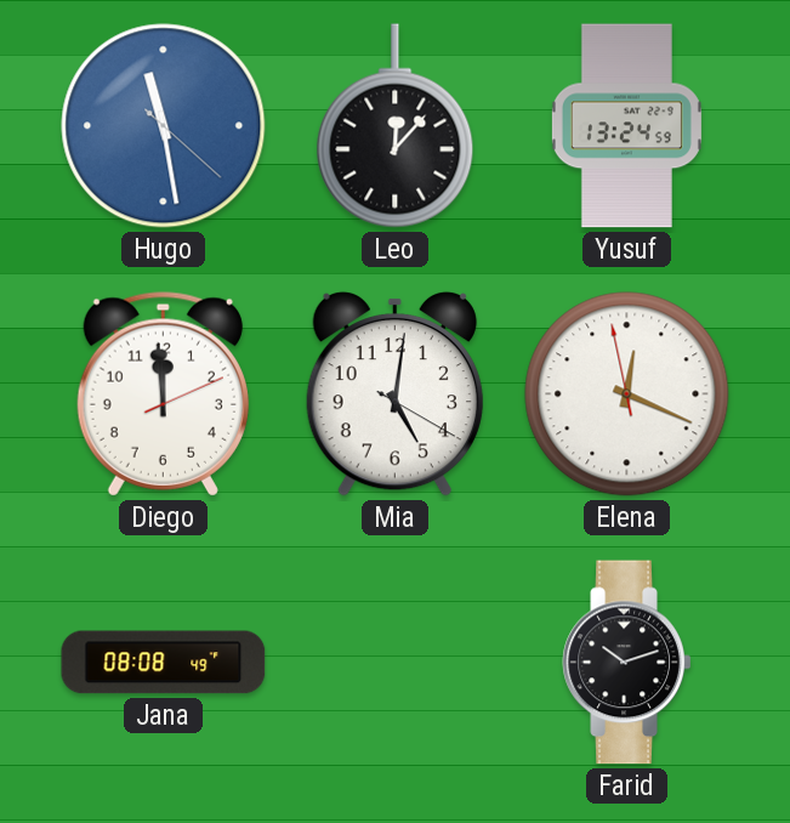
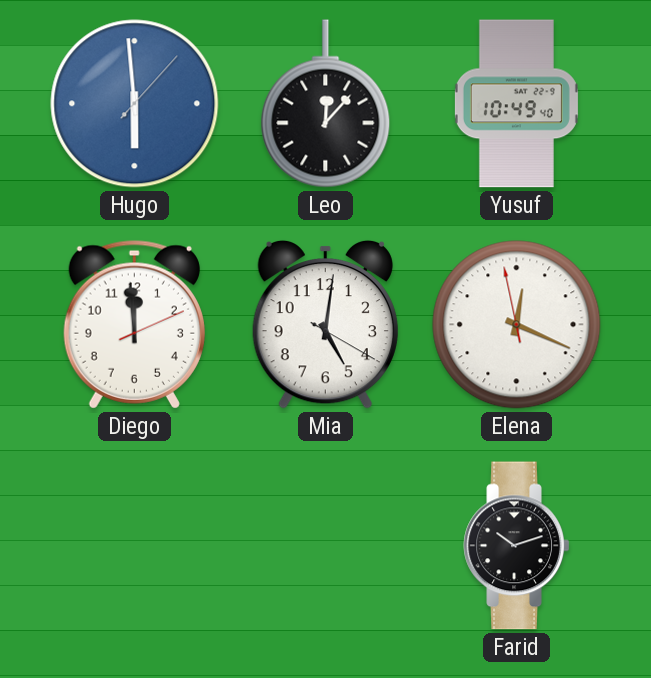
Hugo: 11:28 -> 5:59
Yusuf: 13:24 -> 10:49
Jana: 08:08 -> none
